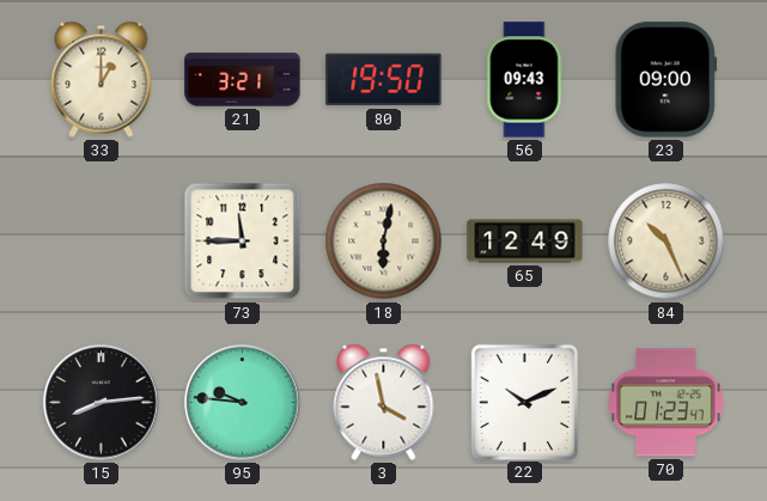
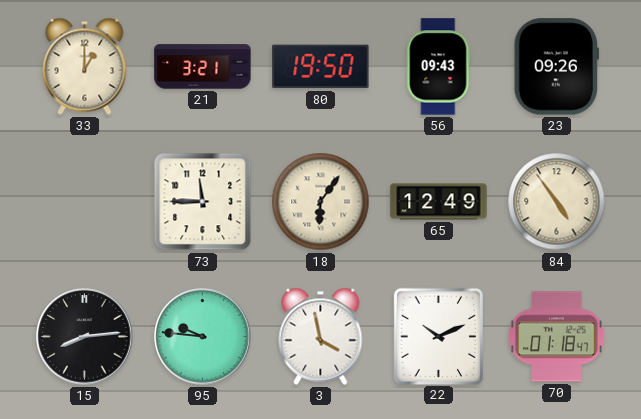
23: 09:00 -> 09:26
18: 6:02 -> 6:06
84: 10:26 -> 4:54
70: 01:23 -> 01:18
